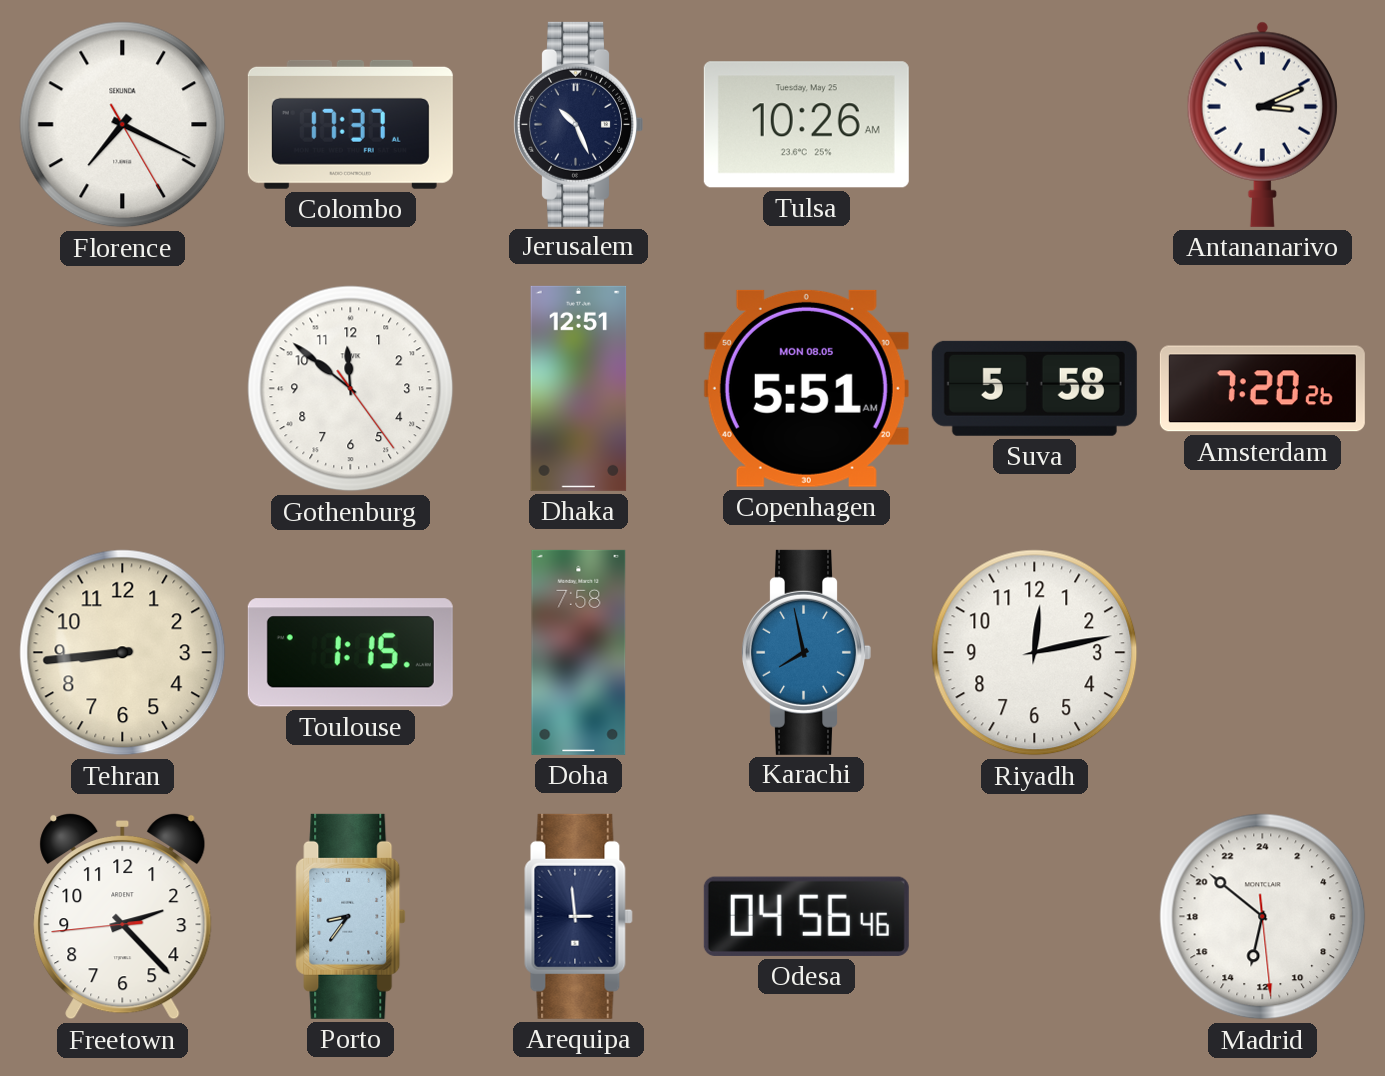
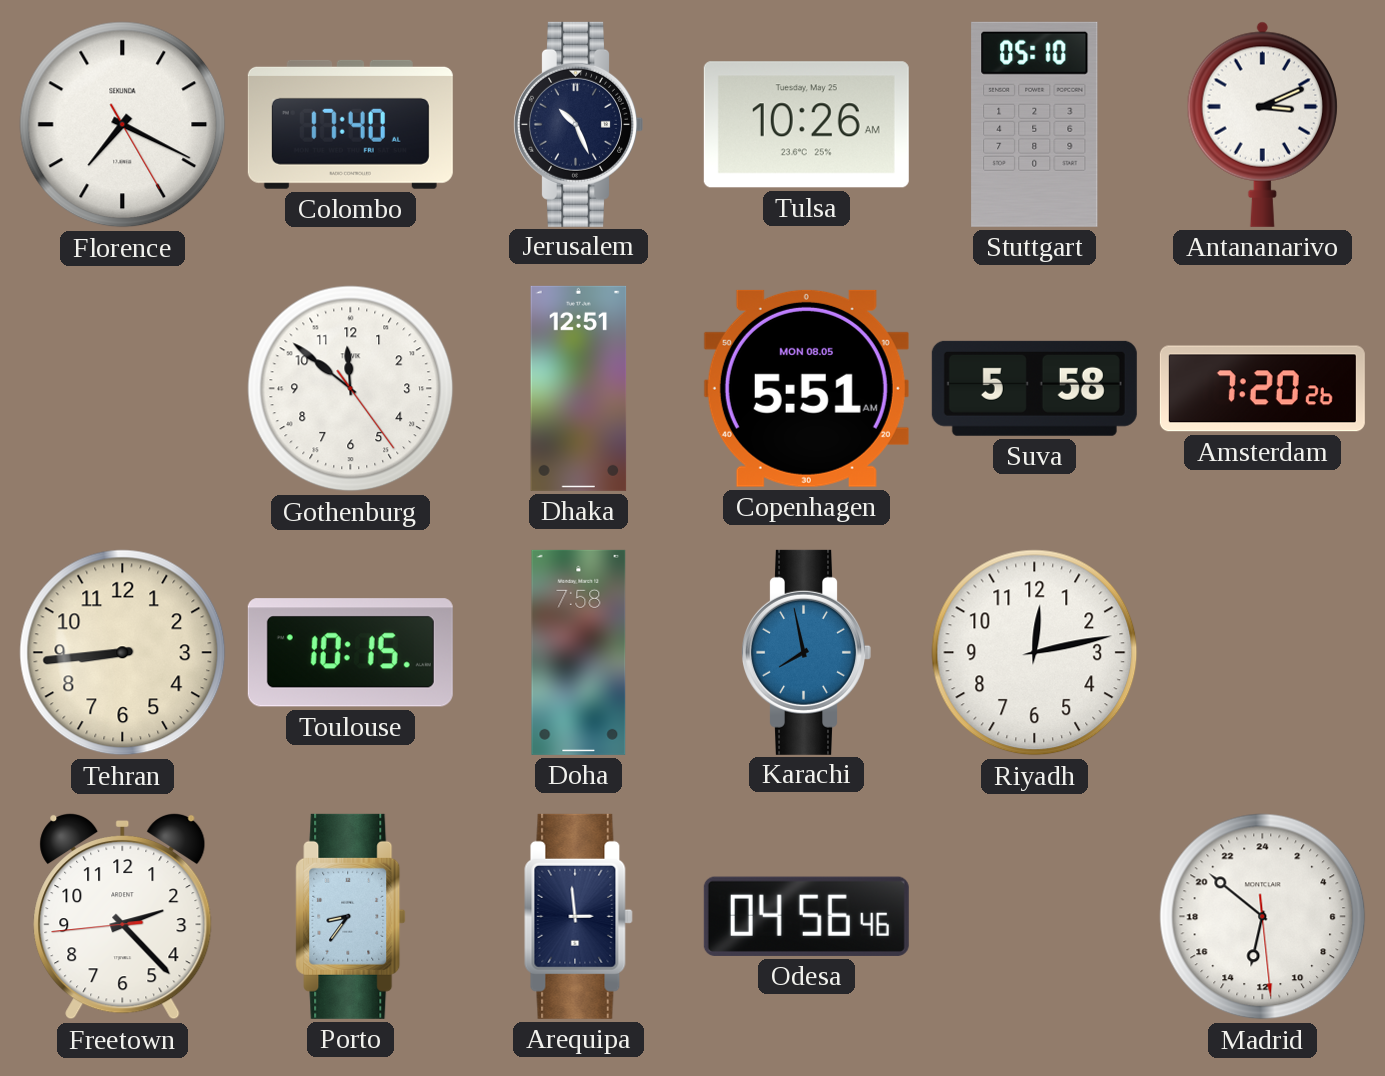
Colombo: 17:37 -> 17:40
Stuttgart: none -> 05:10
Toulouse: 1:15 -> 10:15
